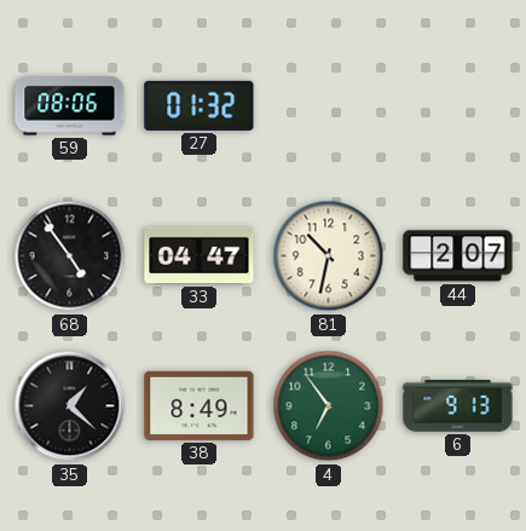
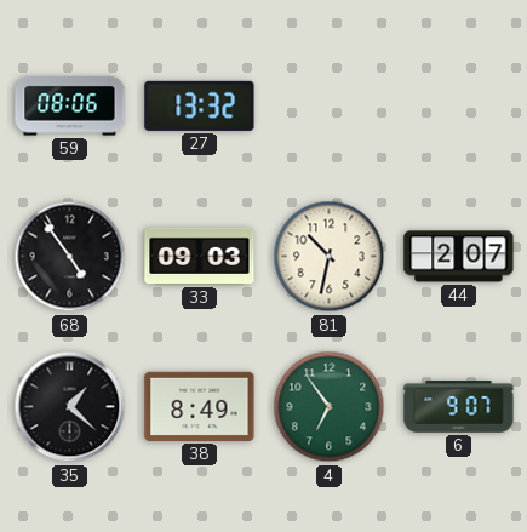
27: 01:32 -> 13:32
33: 04:47 -> 09:03
6: 9:13 -> 9:07
